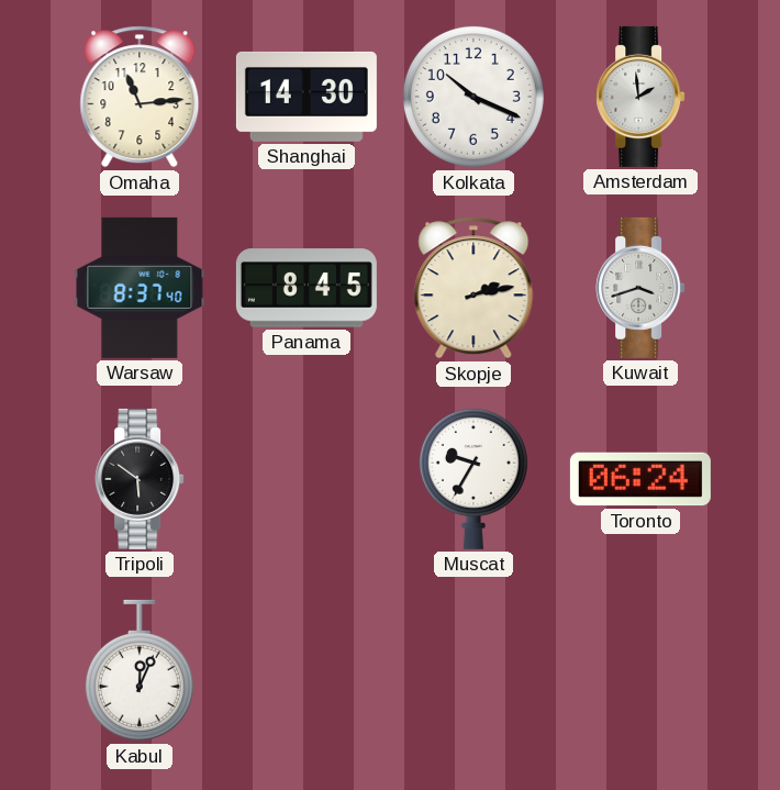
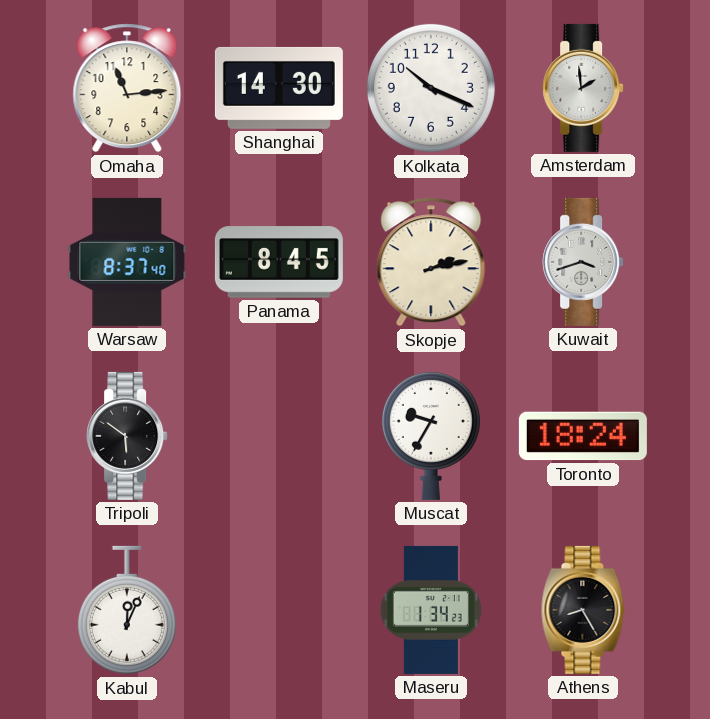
Toronto: 06:24 -> 18:24
Maseru: none -> 1:34
Athens: none -> 8:25
